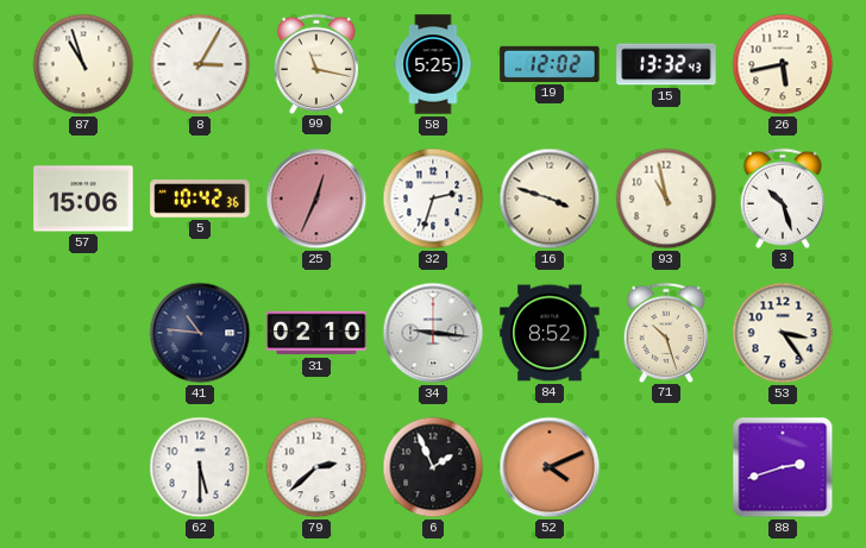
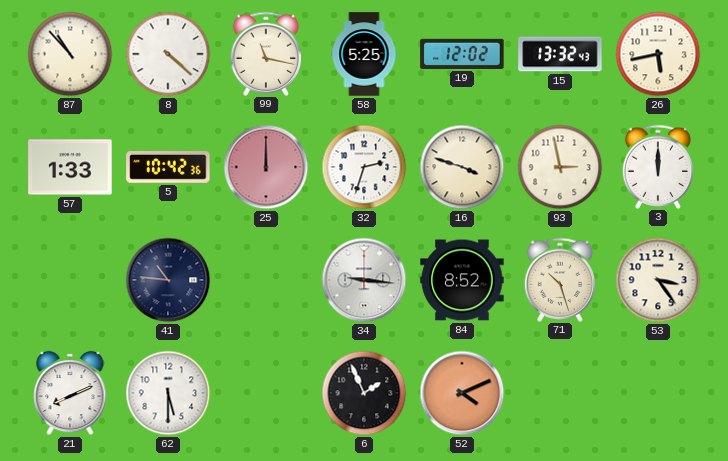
87: 10:57 -> 10:53
8: 3:05 -> 4:22
57: 15:06 -> 1:33
25: 12:34 -> 12:00
93: 10:58 -> 2:58
3: 10:27 -> 12:00
31: 02:10 -> none
21: none -> 8:11
79: 2:38 -> none
88: 2:42 -> none
